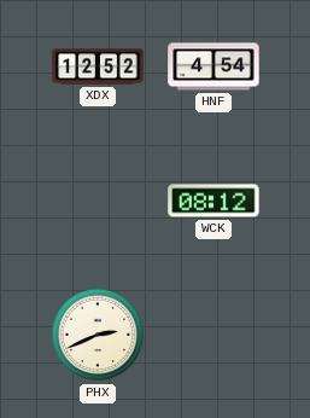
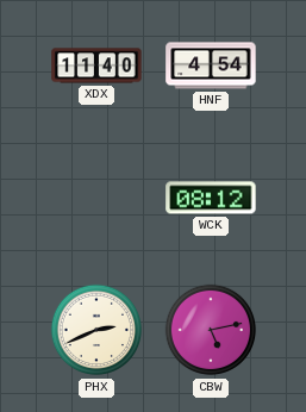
XDX: 12:52 -> 11:40
CBW: none -> 5:13
